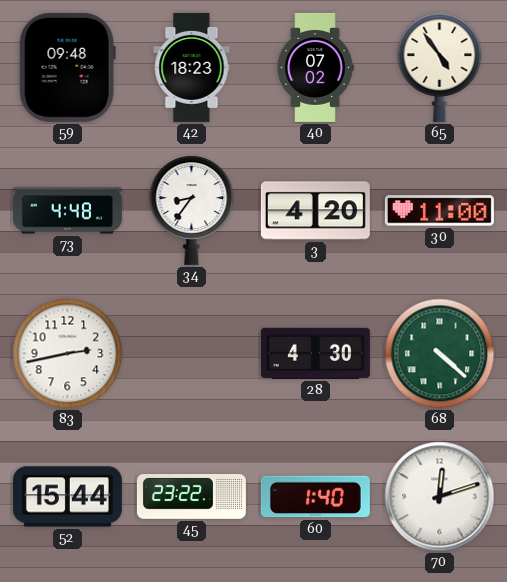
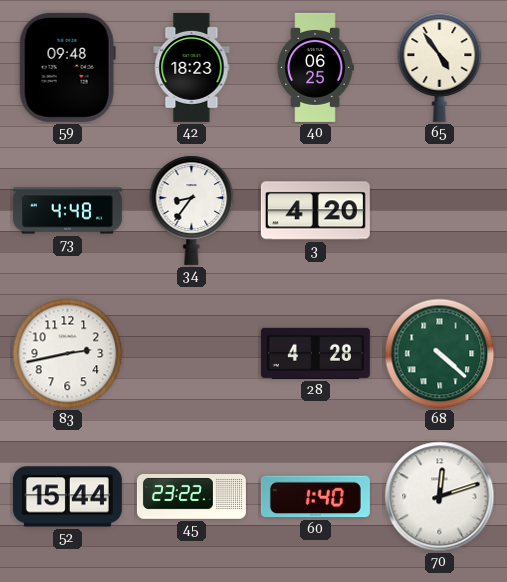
40: 07:02 -> 06:25
30: 11:00 -> none
28: 4:30 -> 4:28
